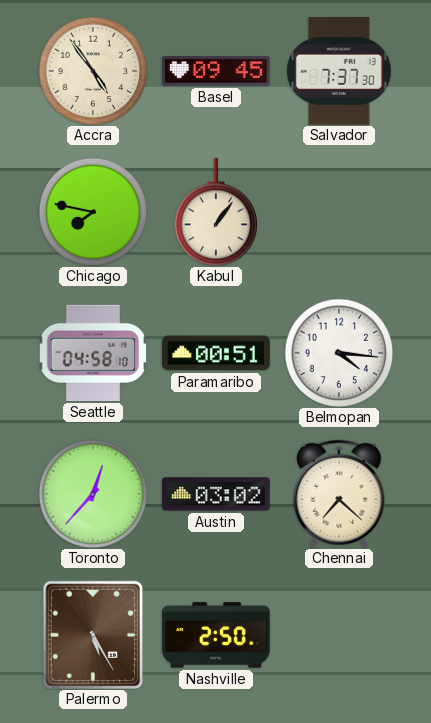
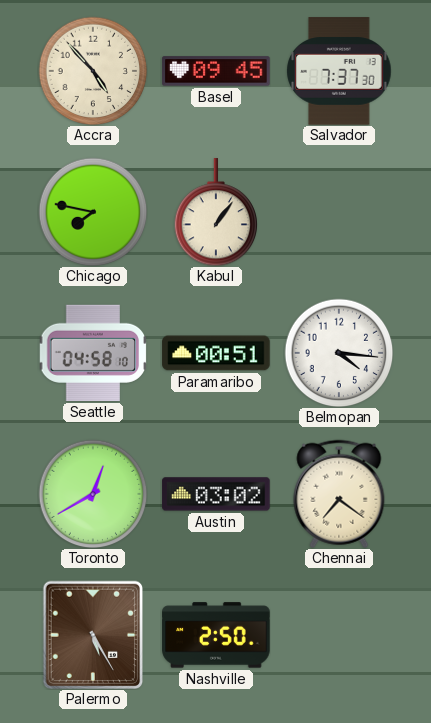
Accra: 4:54 -> 4:53
Toronto: 12:37 -> 12:40
Chennai: 7:22 -> 7:21
